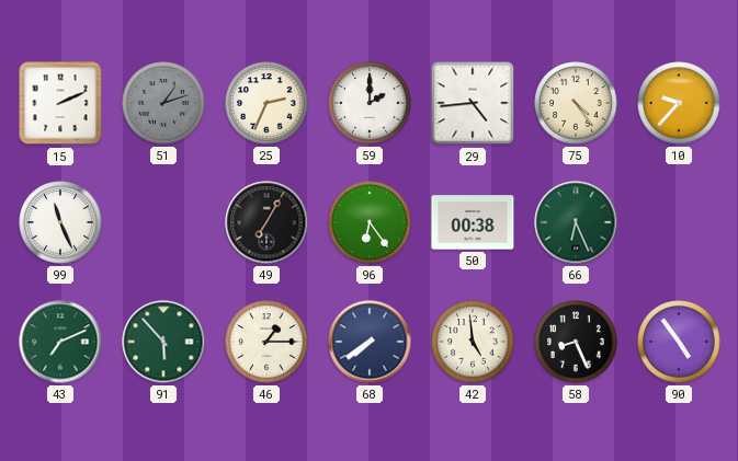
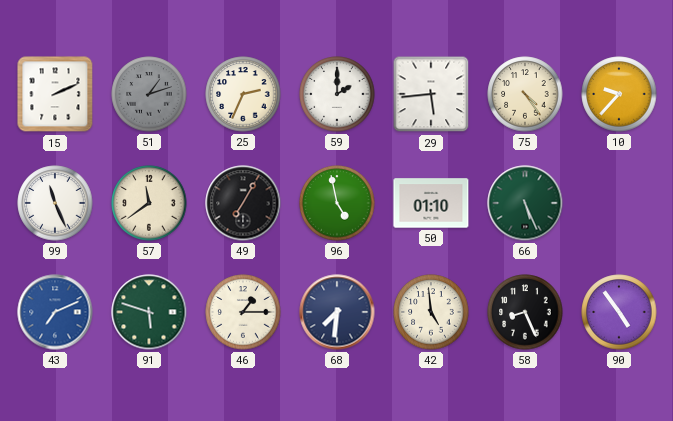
29: 4:44 -> 5:44
57: none -> 11:39
96: 6:24 -> 4:58
50: 00:38 -> 01:10
66: 6:26 -> 5:26
43 dial: green -> blue
91: 5:53 -> 5:48
68: 7:39 -> 7:31
